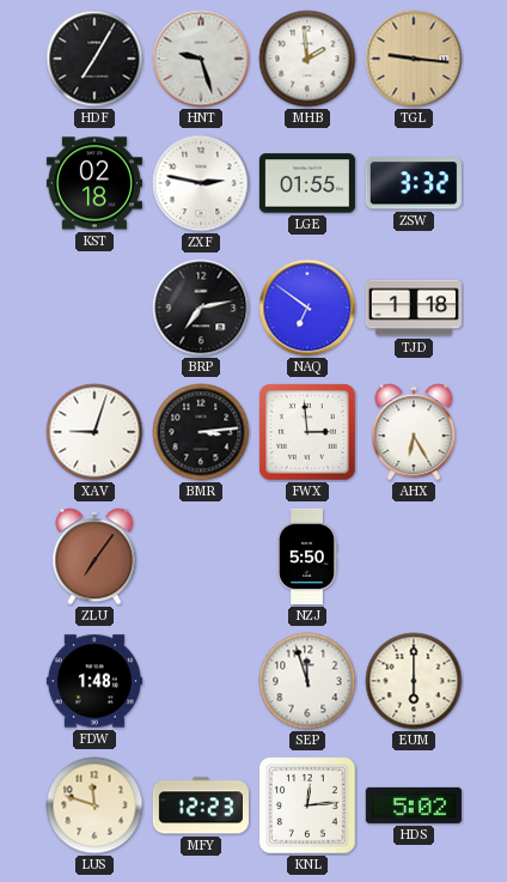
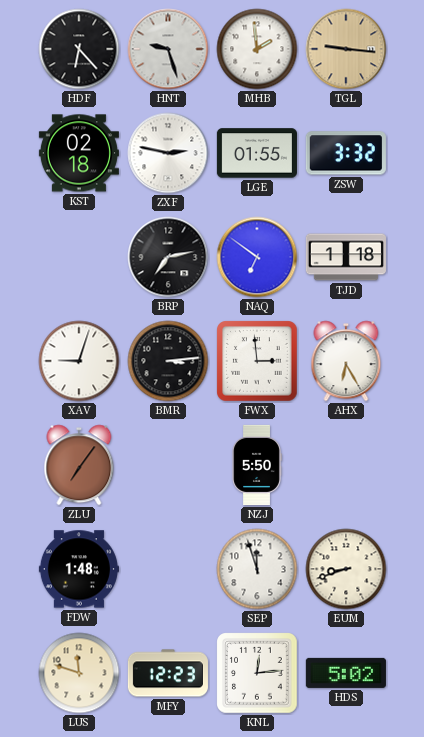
HDF: 7:05 -> 6:23
EUM: 6:00 -> 8:42
